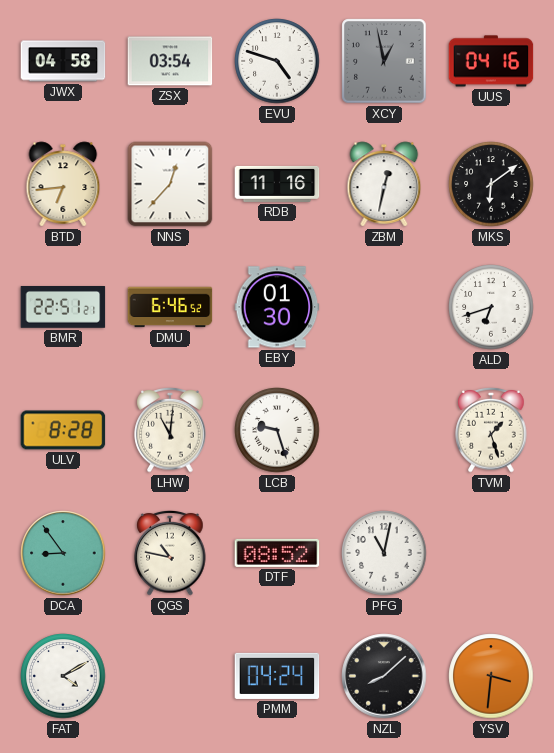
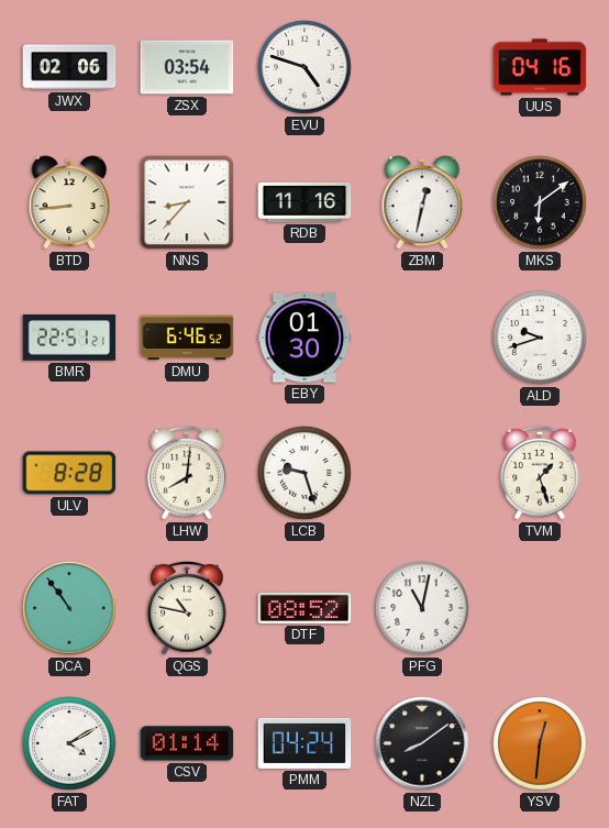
JWX: 04:58 -> 02:06
XCY: 12:58 -> none
BTD: 6:44 -> 8:44
NNS: 12:37 -> 8:37
ALD: 6:42 -> 9:42
LHW: 11:01 -> 8:01
DCA: 8:54 -> 10:54
CSV: none -> 01:14
NZL: 8:08 -> 8:09
YSV: 3:31 -> 12:31
